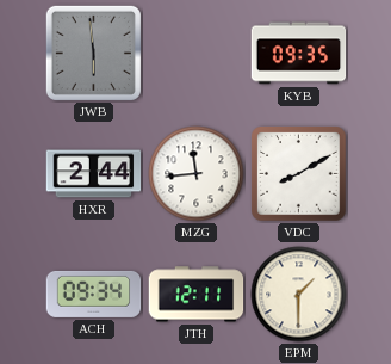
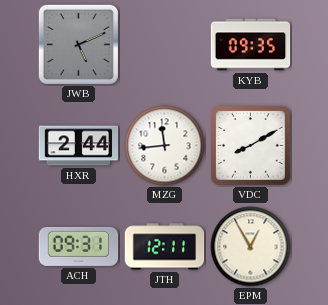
JWB: 5:59 -> 5:11
ACH: 09:34 -> 09:31
EPM: 1:30 -> 12:55
